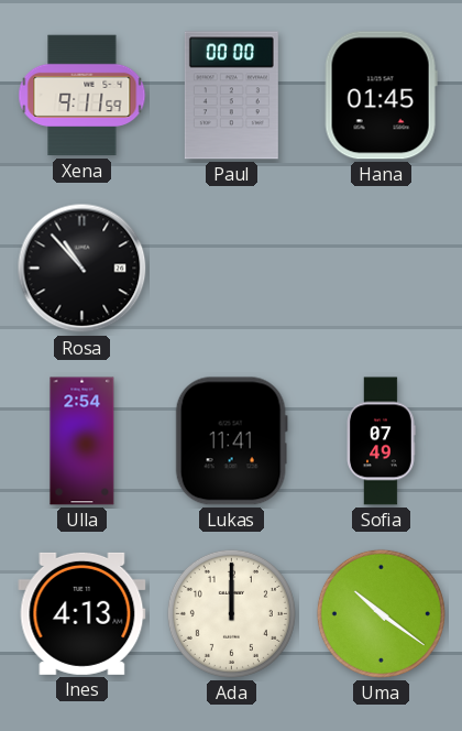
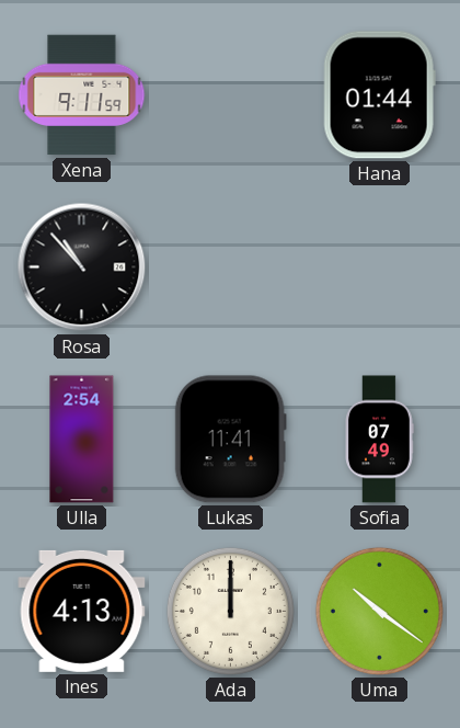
Paul: 00:00 -> none
Hana: 01:45 -> 01:44
